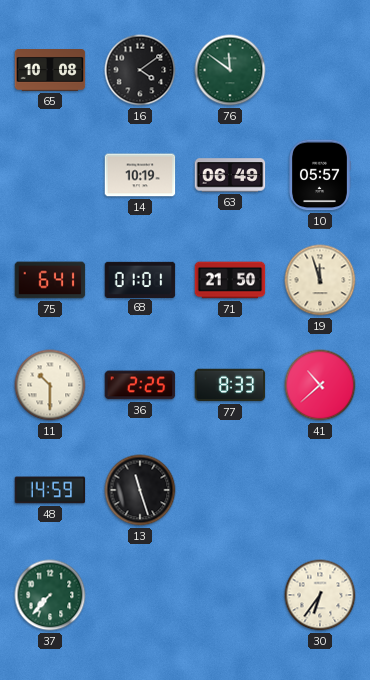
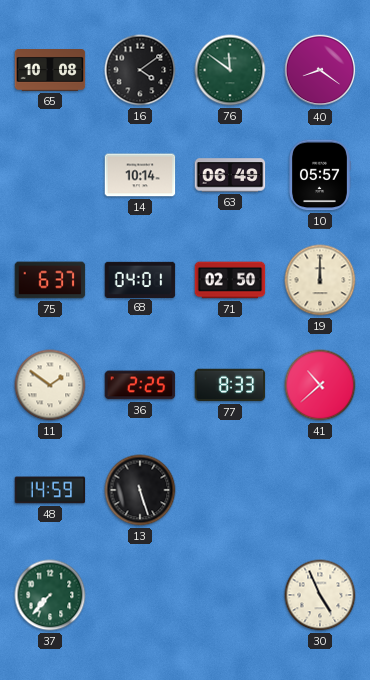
40: none -> 8:21
14: 10:19 -> 10:14
75: 6:41 -> 6:37
68: 01:01 -> 04:01
71: 21:50 -> 02:50
19: 11:57 -> 12:00
11: 10:30 -> 1:51
13: 11:27 -> 5:27
30: 6:36 -> 4:56
